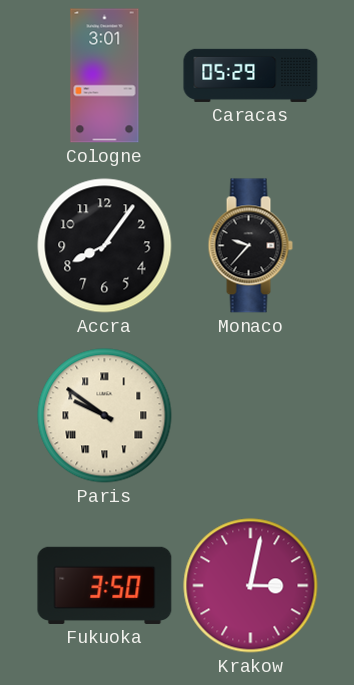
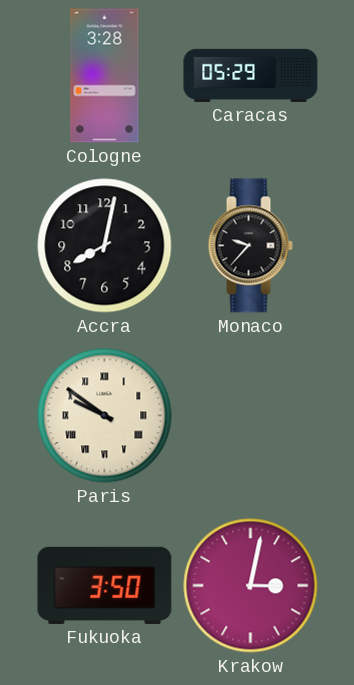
Cologne: 3:01 -> 3:28
Accra: 8:06 -> 8:02
